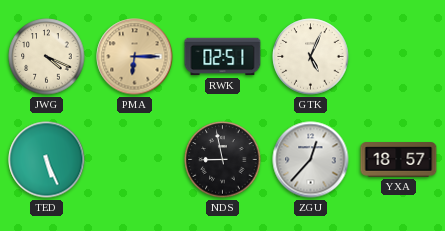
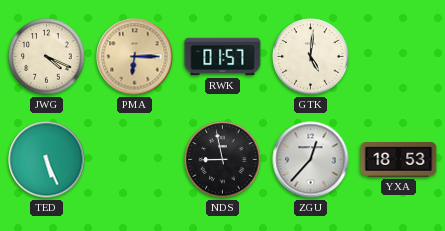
RWK: 02:51 -> 01:57
GTK: 5:04 -> 5:01
YXA: 18:57 -> 18:53
